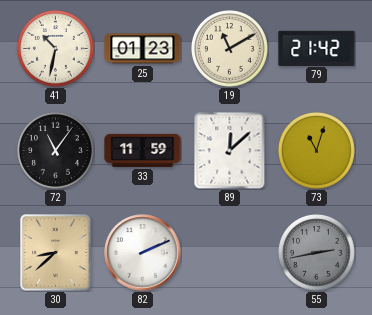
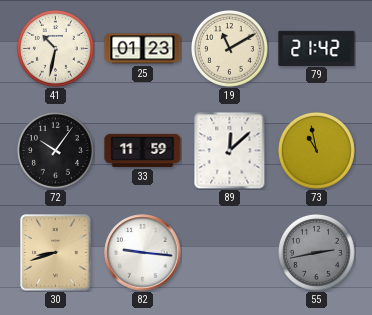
72: 11:06 -> 10:06
73: 11:03 -> 10:58
30: 8:38 -> 8:42
82: 2:11 -> 9:16
